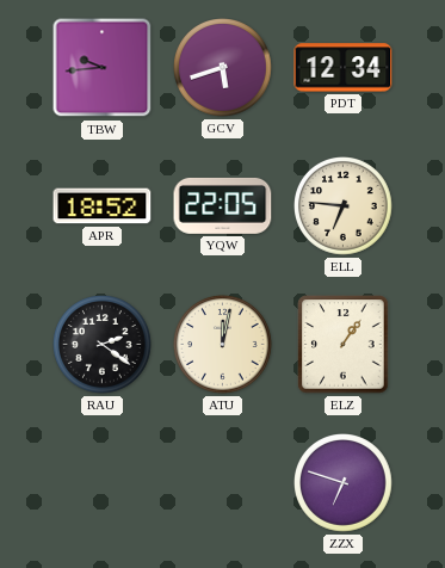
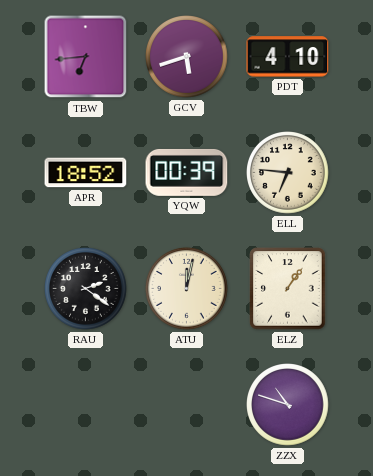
TBW: 9:44 -> 6:44
PDT: 12:34 -> 4:10
YQW: 22:05 -> 00:39
ZZX: 6:48 -> 10:48
